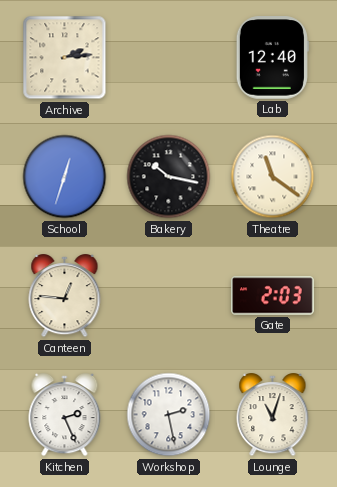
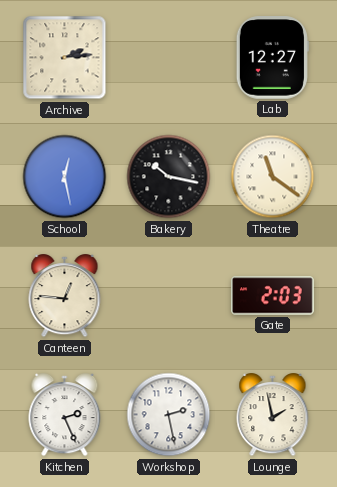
Lab: 12:40 -> 12:27
School: 12:33 -> 12:28
Lounge: 11:03 -> 1:58
